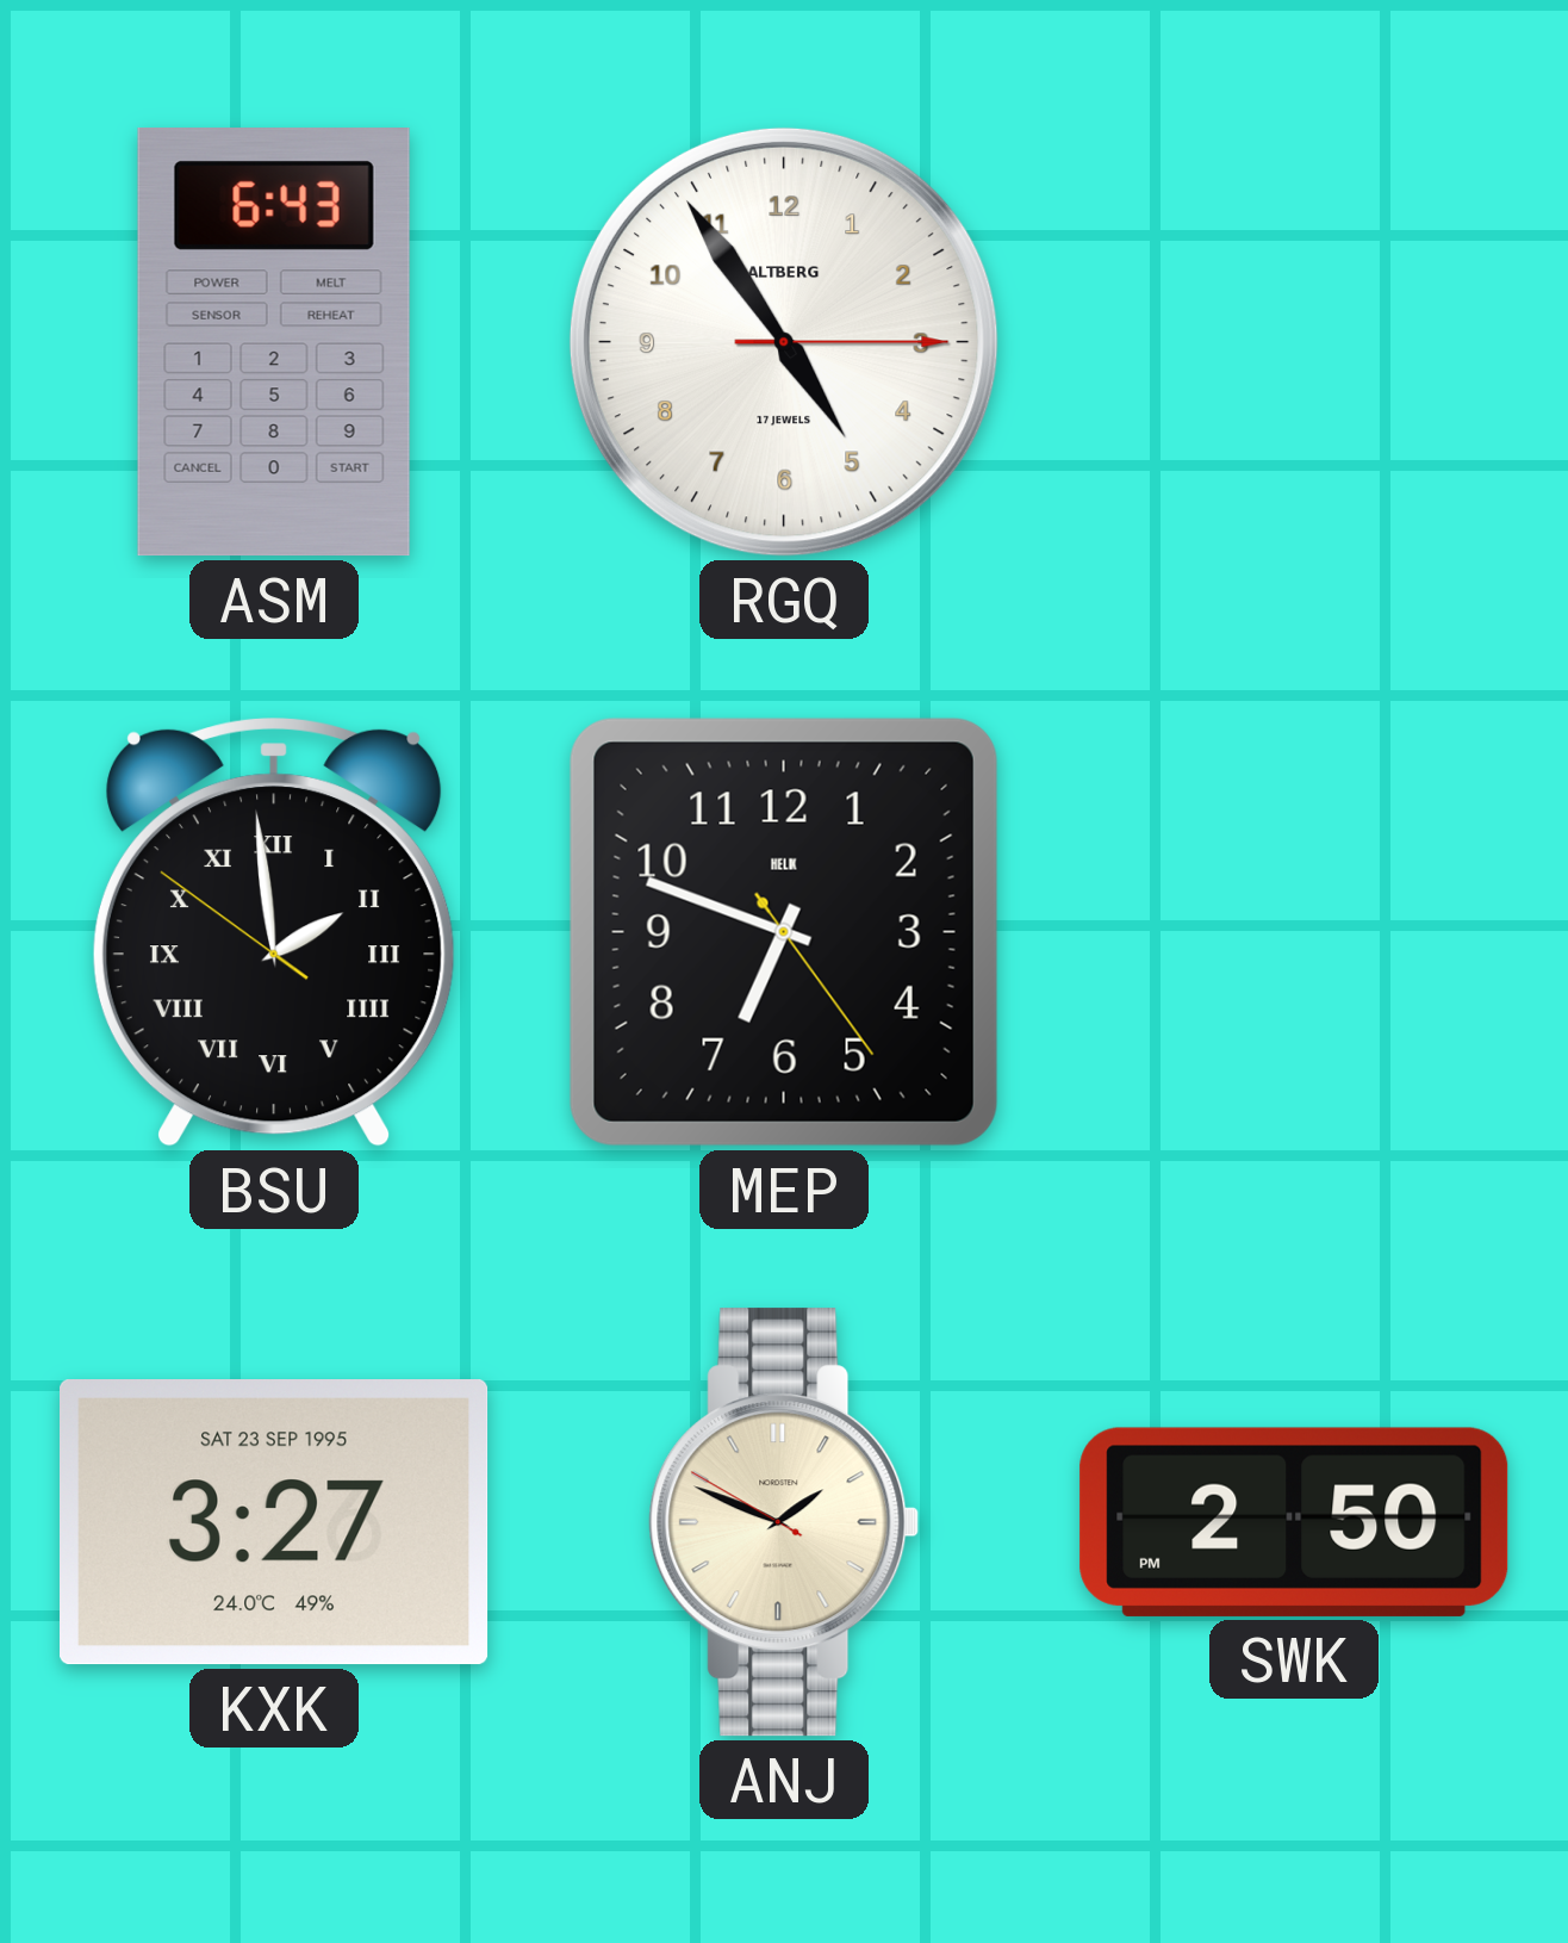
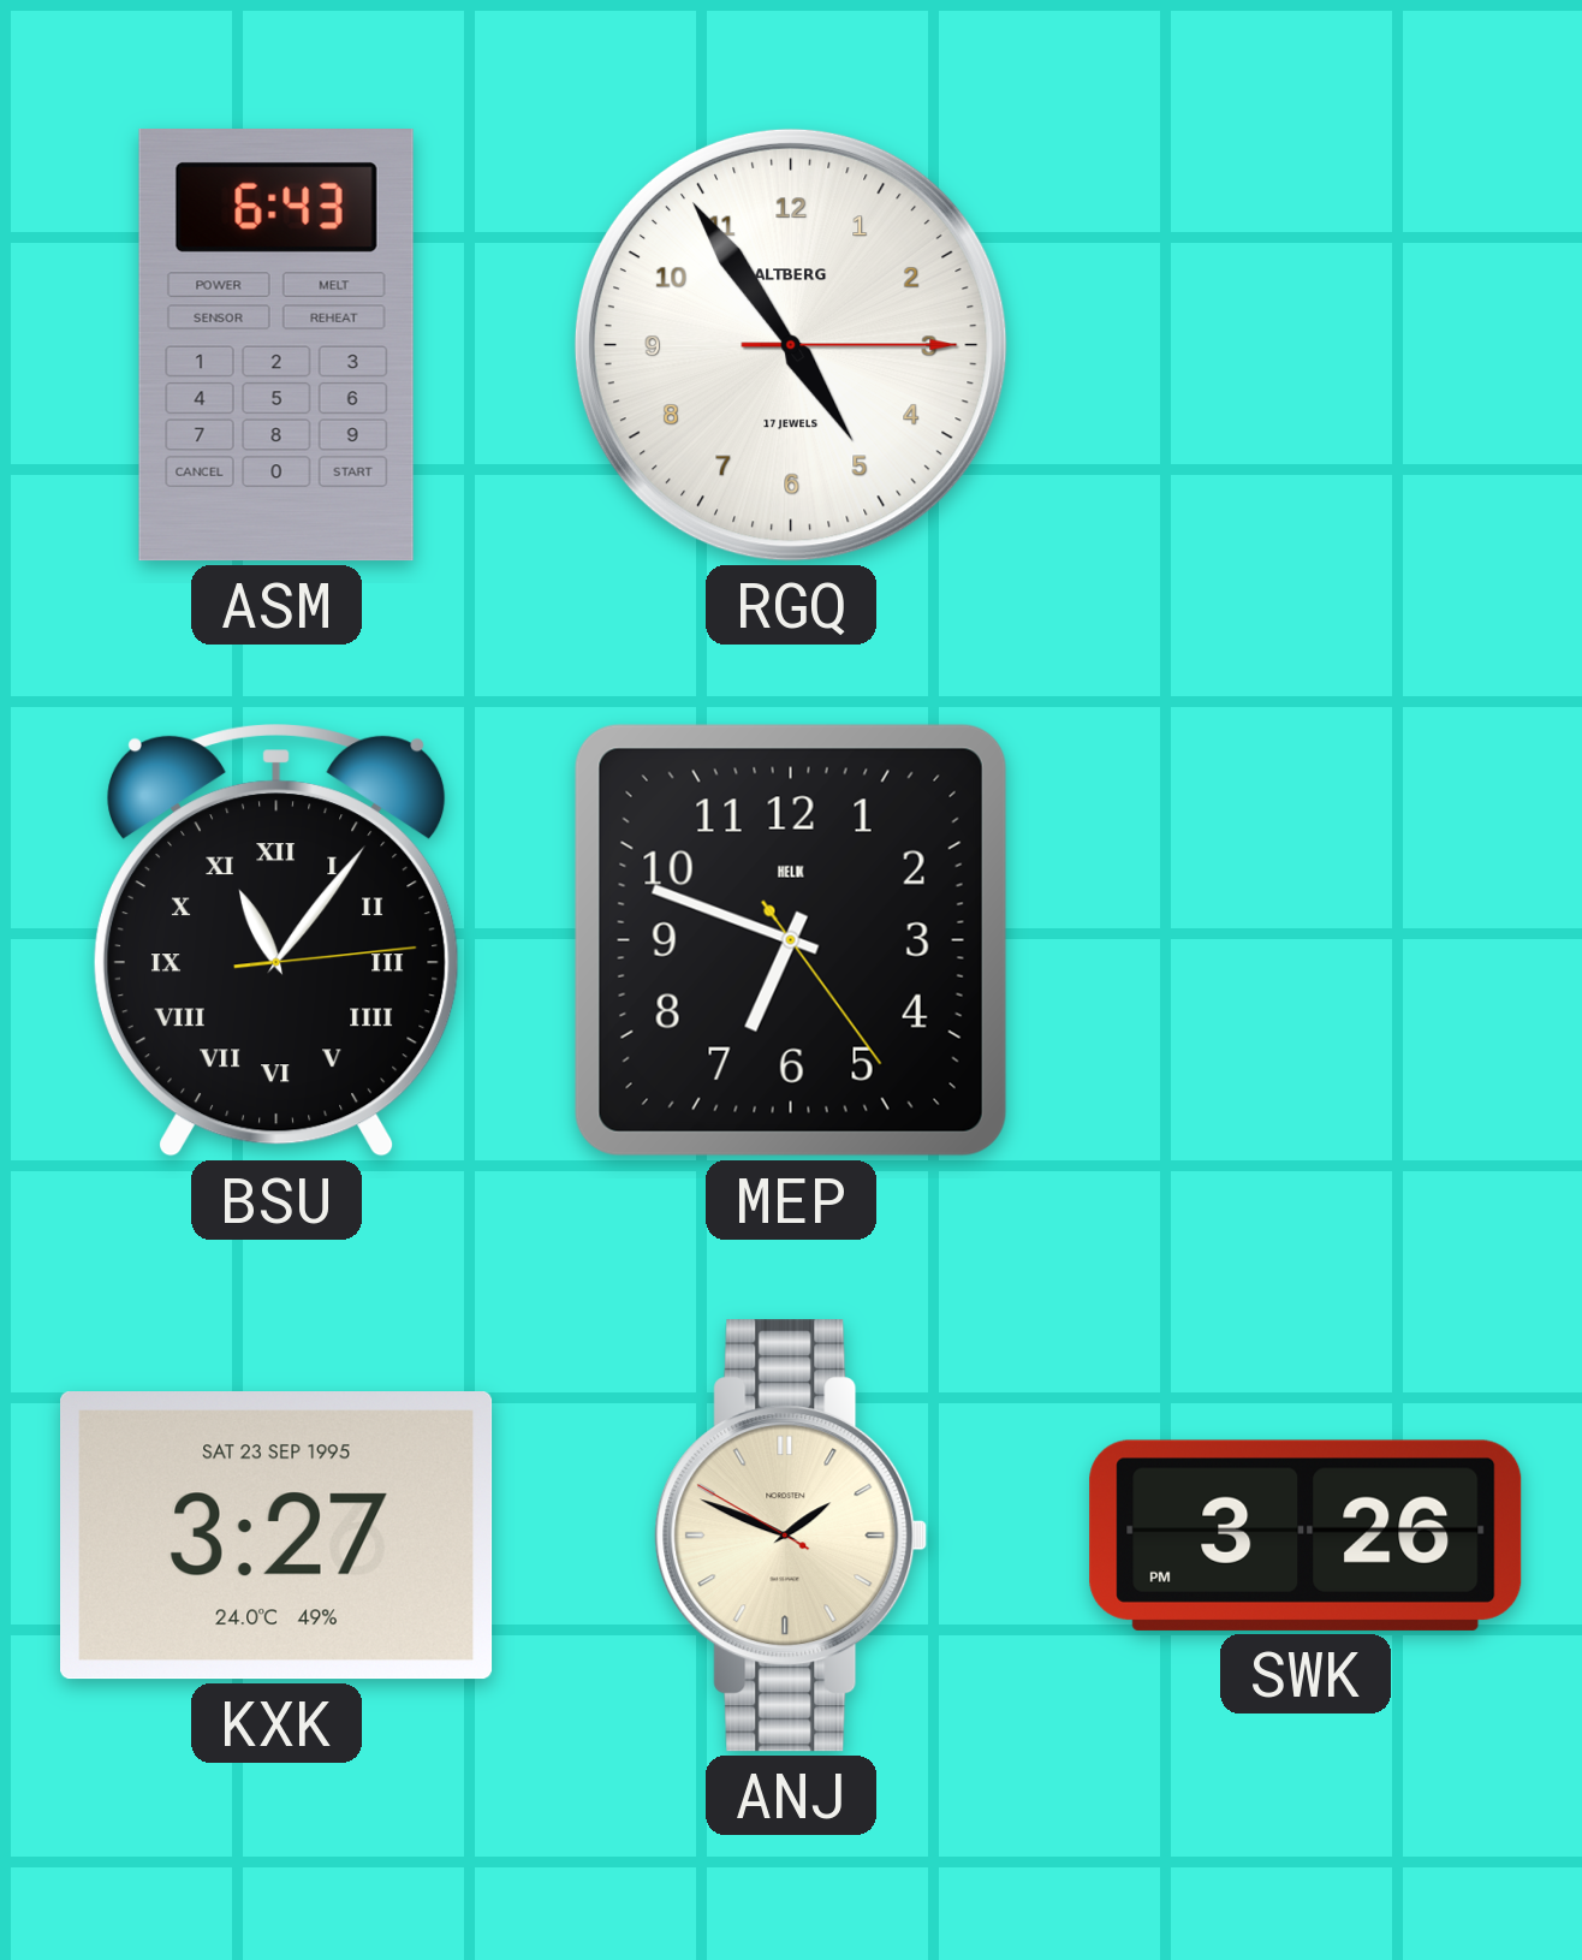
BSU: 1:58 -> 11:06
SWK: 2:50 -> 3:26
